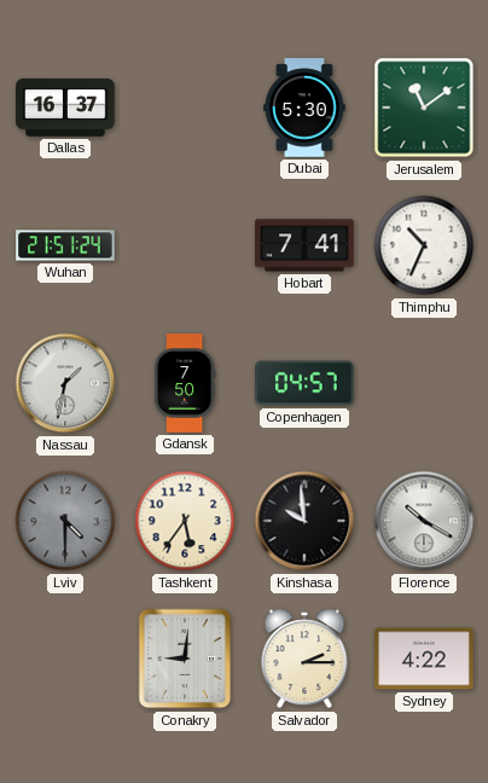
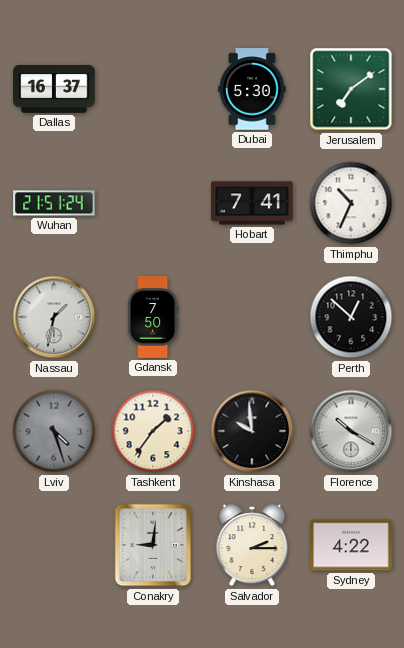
Jerusalem: 11:09 -> 7:09
Copenhagen: 04:57 -> none
Perth: none -> 12:52
Lviv: 4:30 -> 4:27
Tashkent: 5:36 -> 1:36
